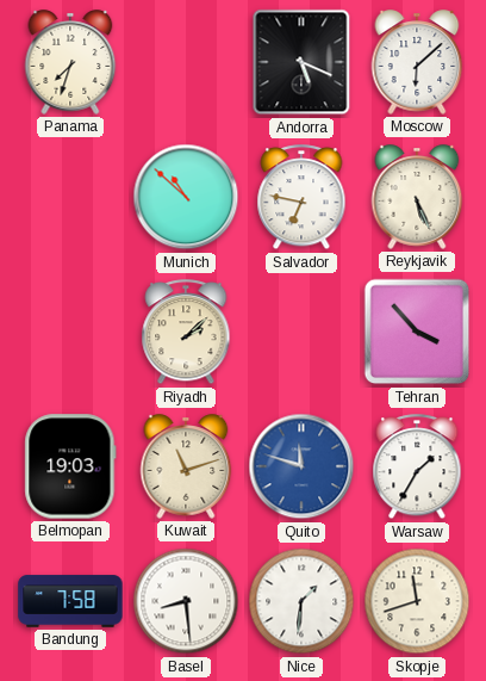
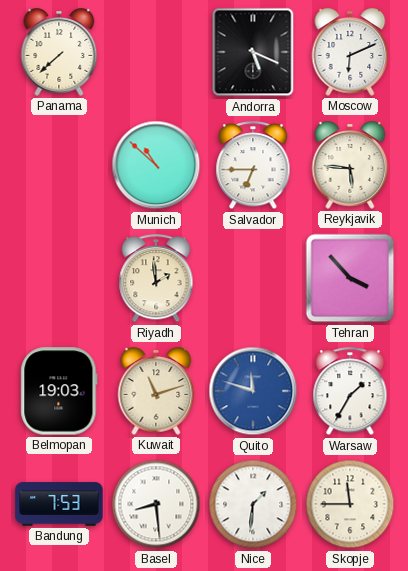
Panama: 7:33 -> 7:38
Moscow: 6:08 -> 6:11
Salvador: 6:47 -> 6:45
Reykjavik: 5:26 -> 5:46
Riyadh: 2:08 -> 1:59
Bandung: 7:58 -> 7:53
Skopje: 11:42 -> 11:45
